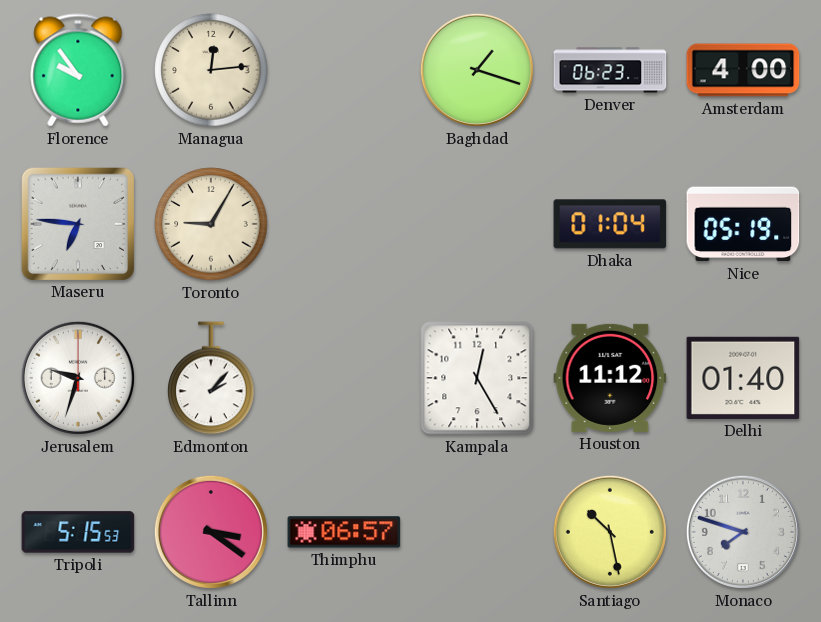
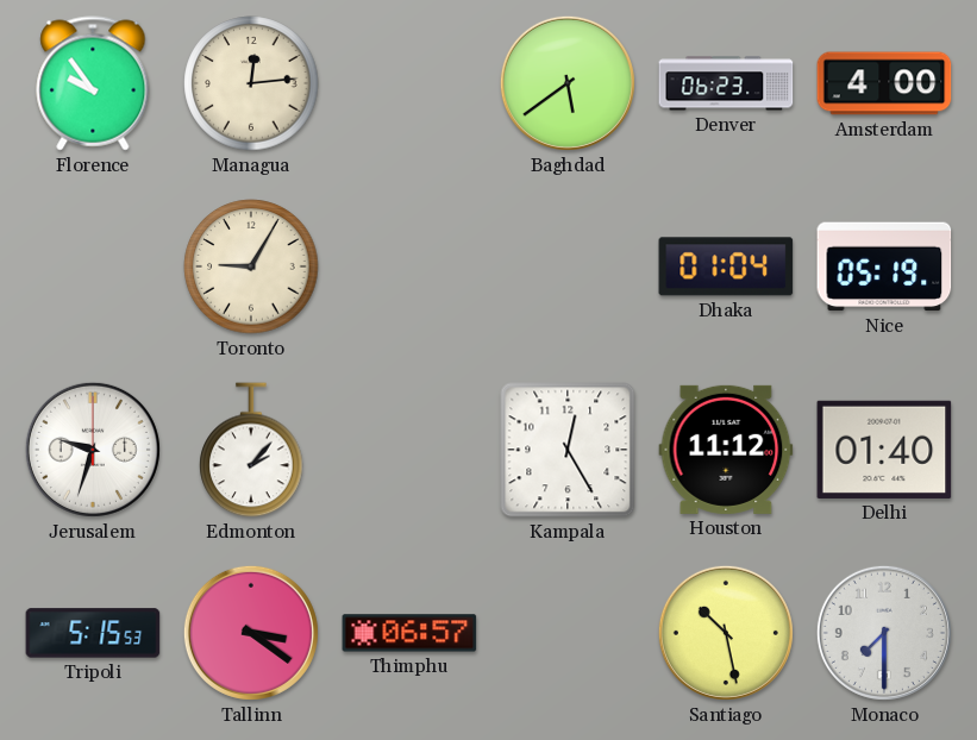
Baghdad: 1:18 -> 5:39
Maseru: 6:46 -> none
Monaco: 7:48 -> 7:30
